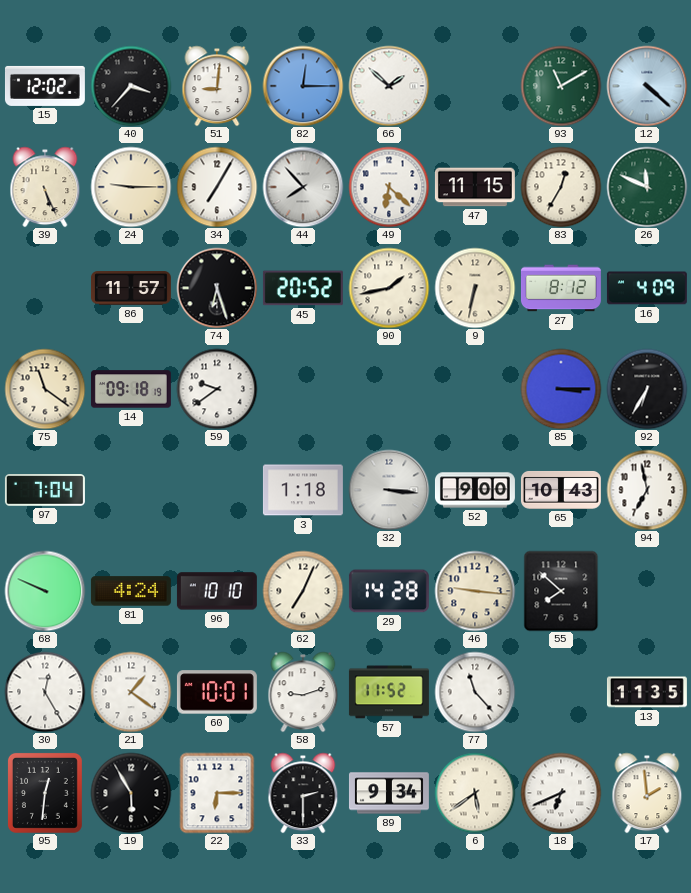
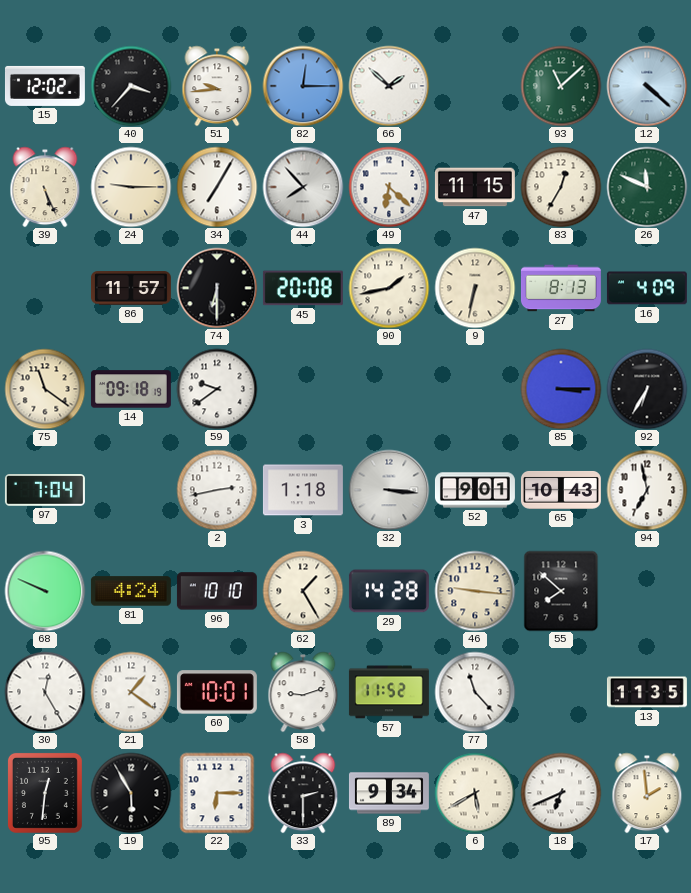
51: 9:01 -> 9:44
93: 11:10 -> 11:08
74: 6:27 -> 6:30
45: 20:52 -> 20:08
27: 8:12 -> 8:13
2: none -> 2:43
52: 9:00 -> 9:01
62: 7:04 -> 1:25
6: 5:39 -> 5:40
